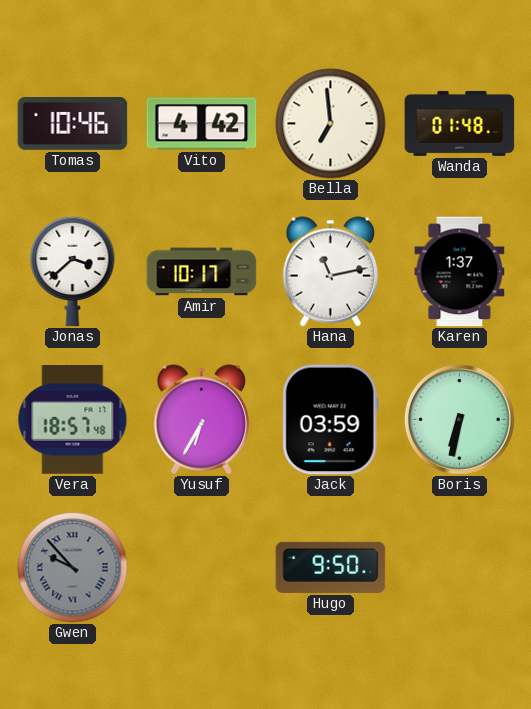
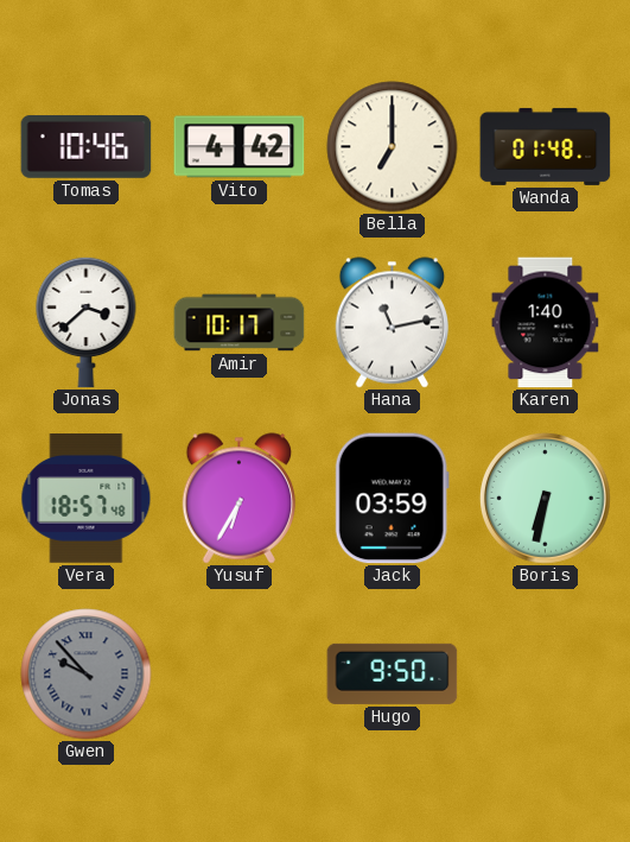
Bella: 6:59 -> 7:00
Karen: 1:37 -> 1:40
